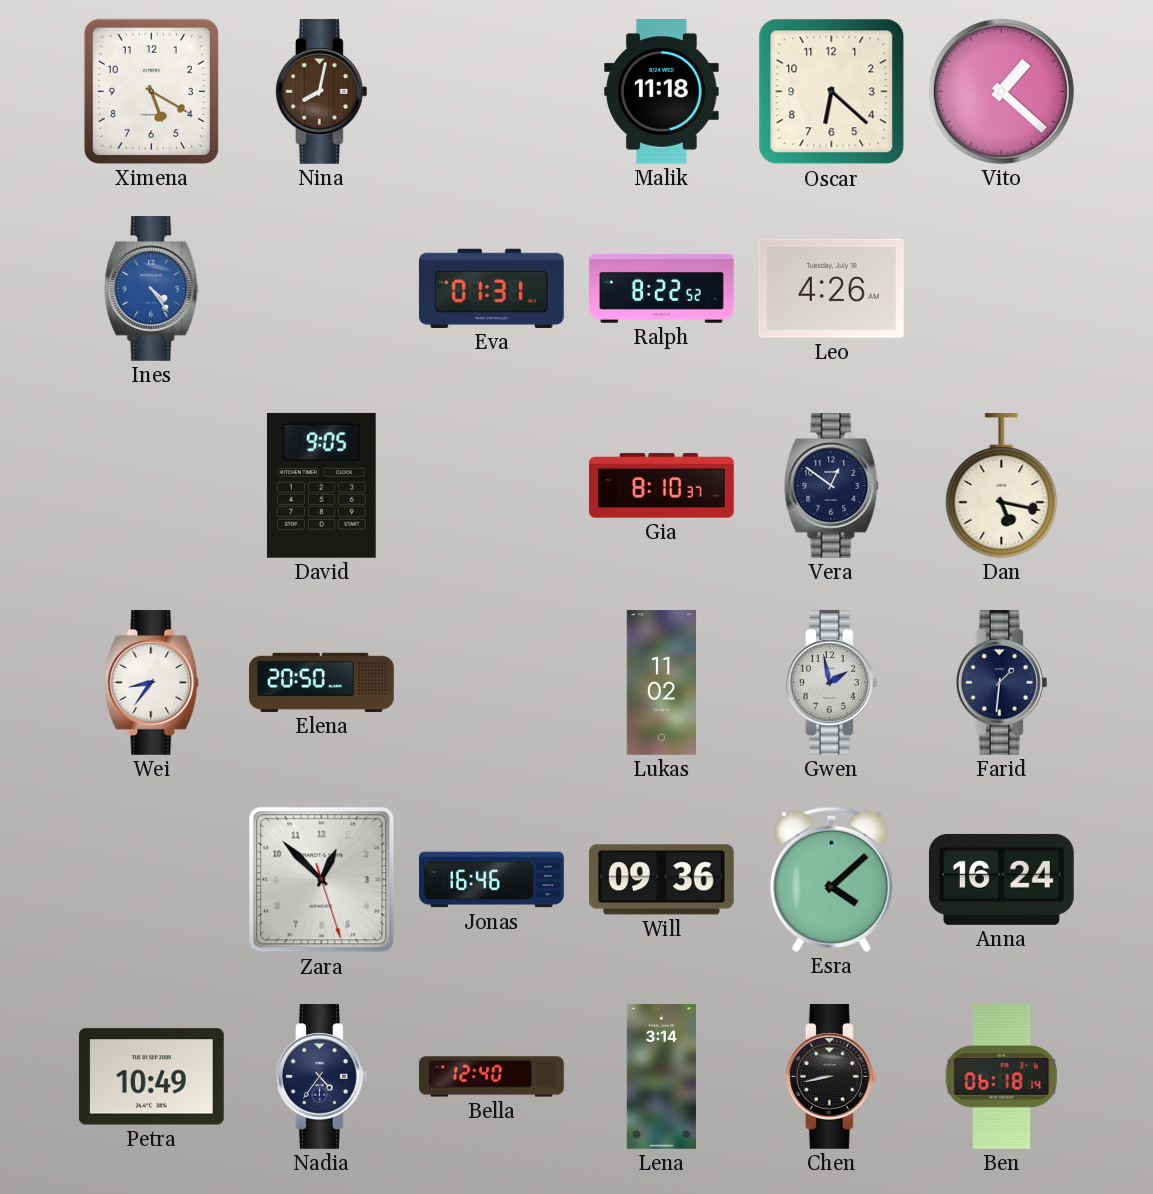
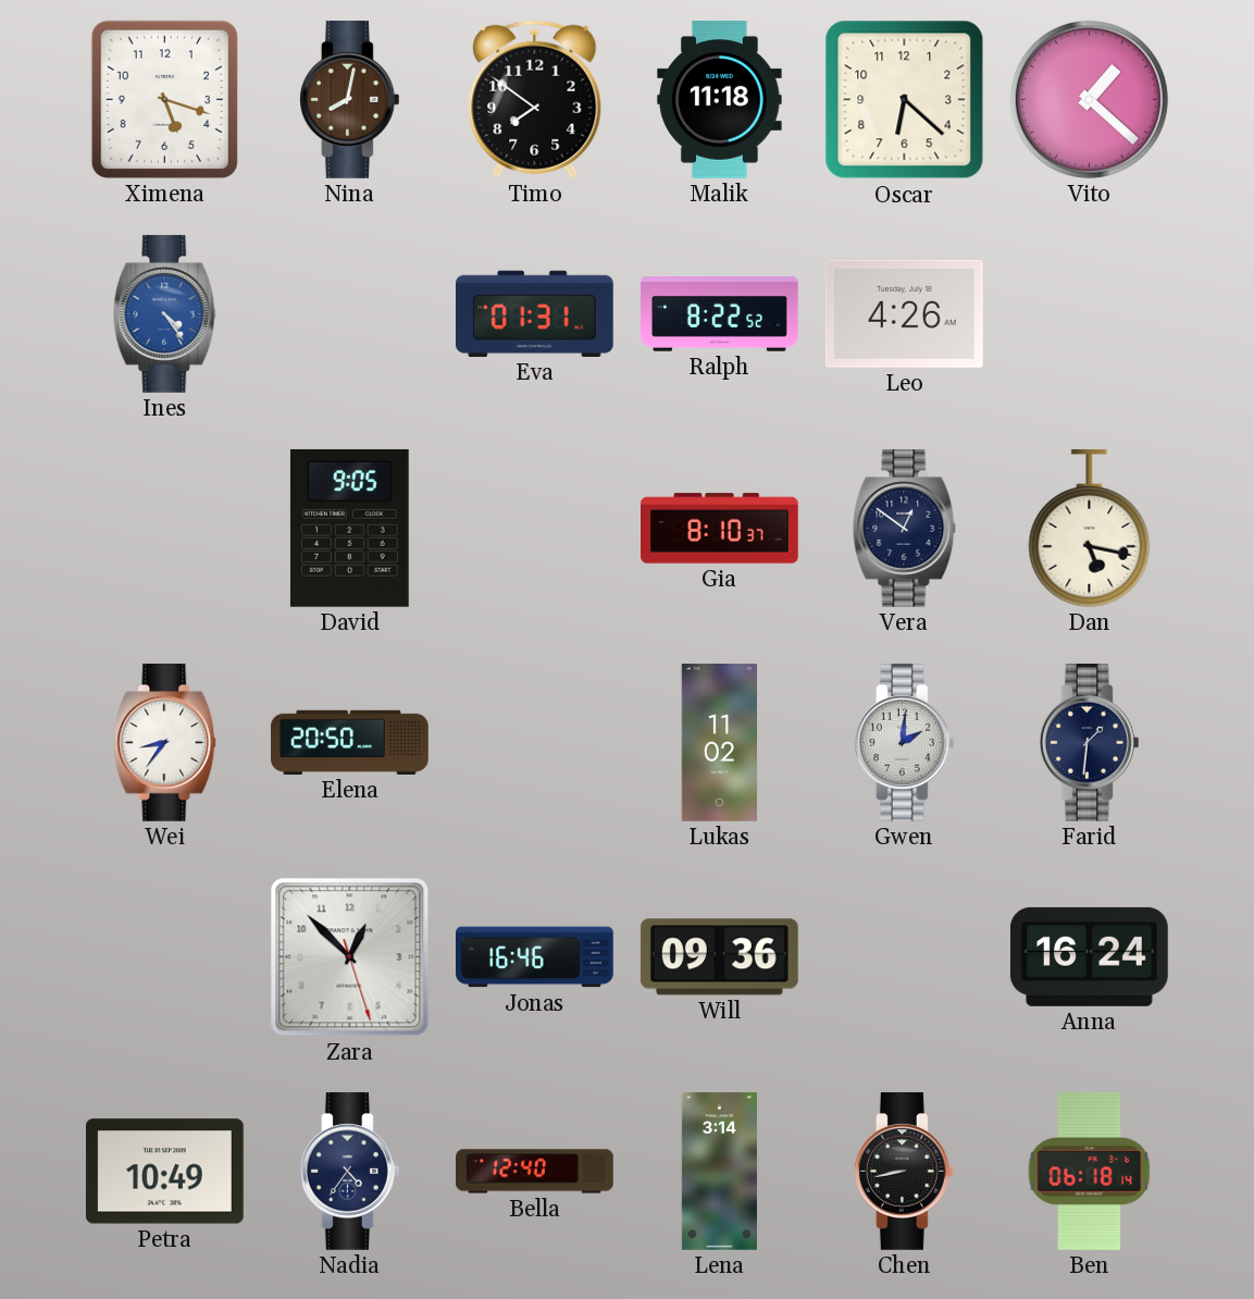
Ximena: 5:20 -> 5:18
Timo: none -> 7:51
Gwen: 1:58 -> 2:01
Esra: 4:08 -> none
